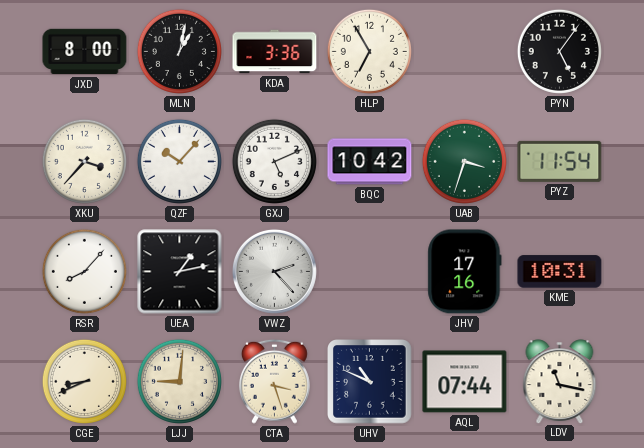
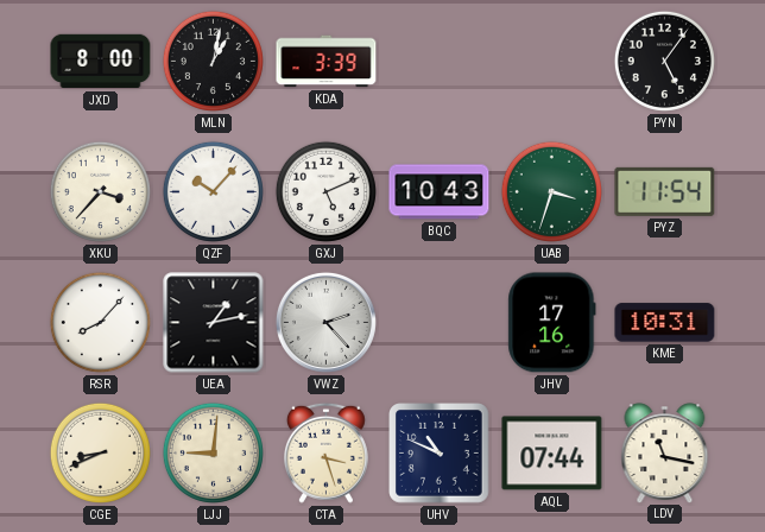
KDA: 3:36 -> 3:39
HLP: 6:55 -> none
BQC: 10:42 -> 10:43
